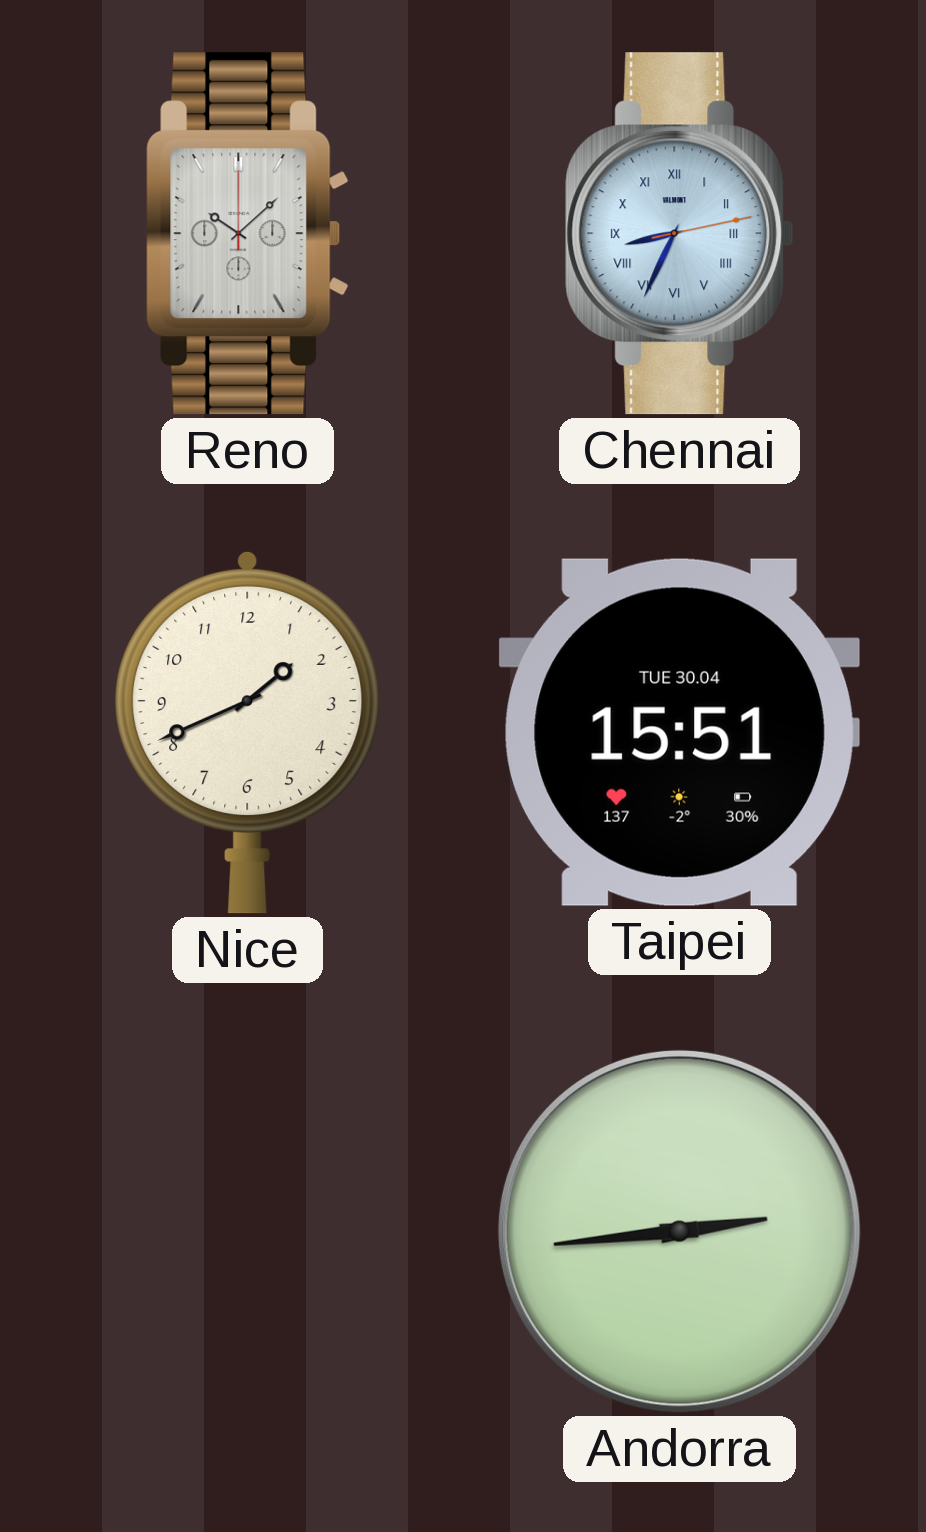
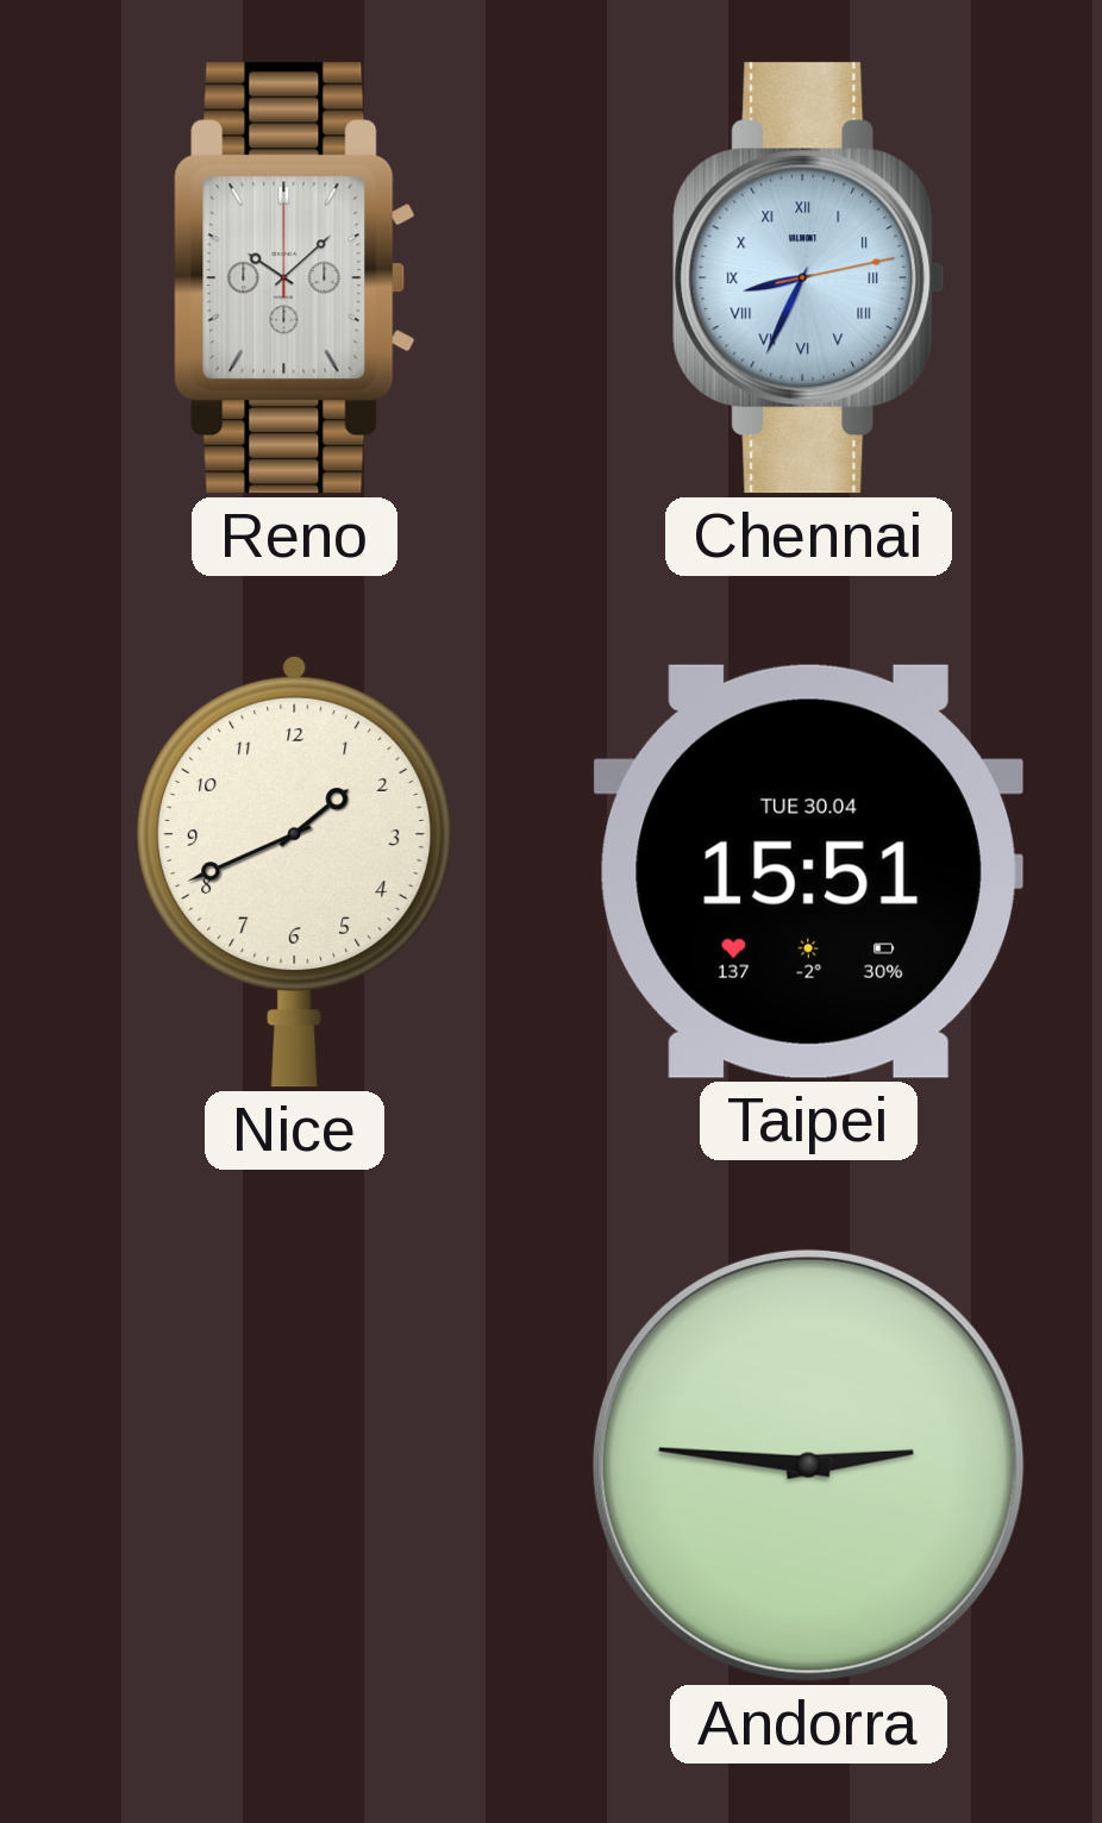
Andorra: 2:44 -> 2:46
